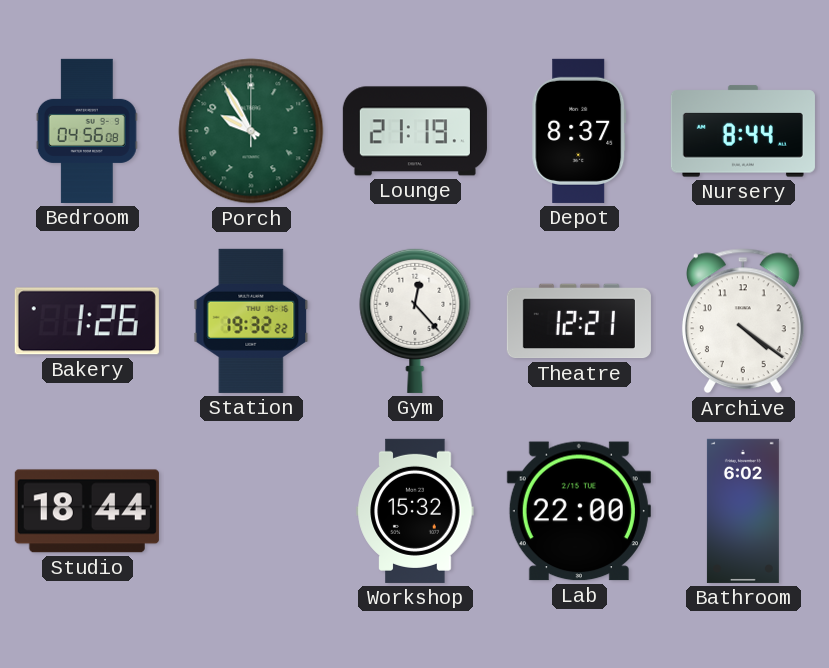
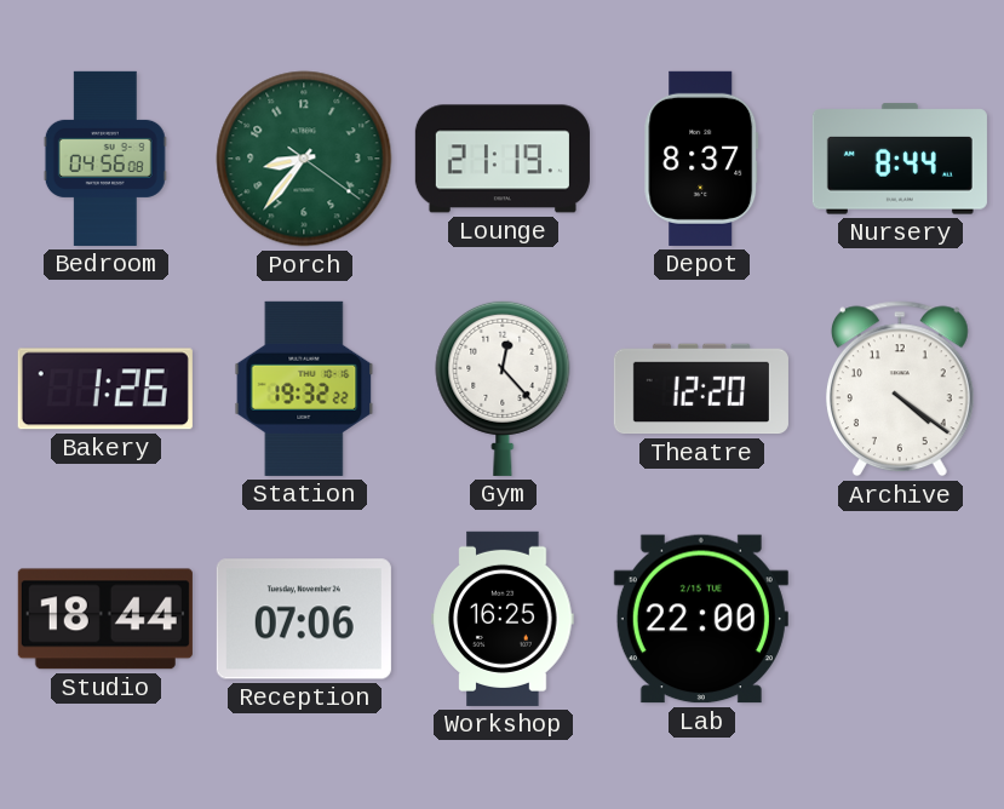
Porch: 9:55 -> 8:36
Theatre: 12:21 -> 12:20
Reception: none -> 07:06
Workshop: 15:32 -> 16:25
Bathroom: 6:02 -> none
